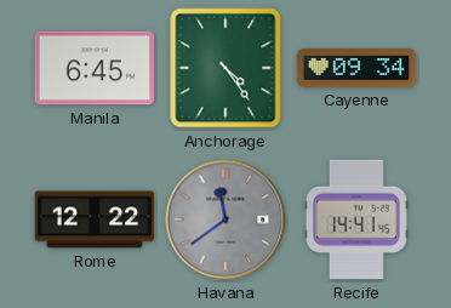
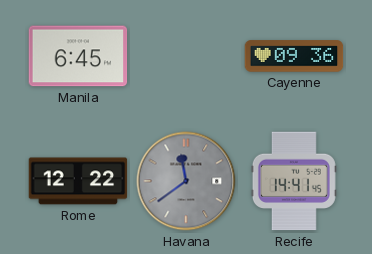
Anchorage: 4:24 -> none
Cayenne: 09:34 -> 09:36
